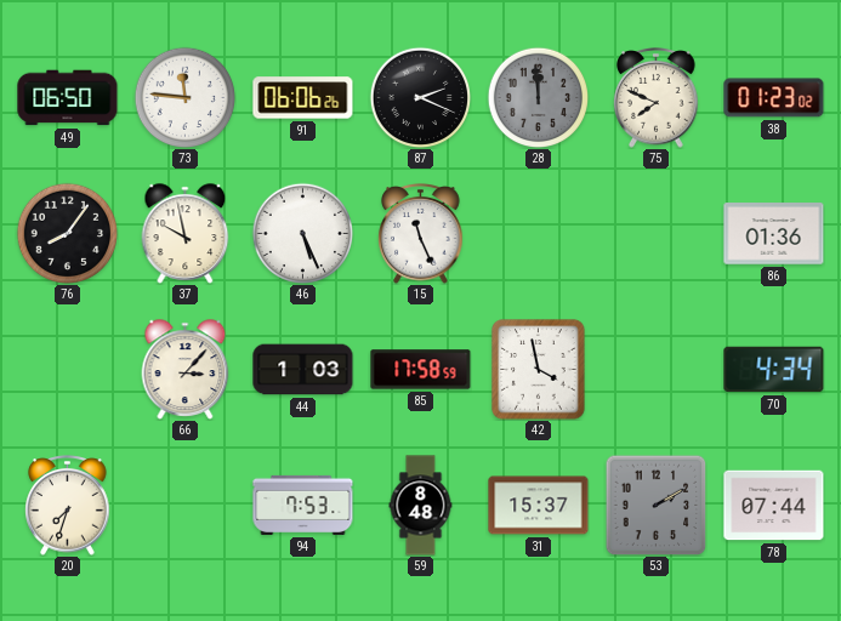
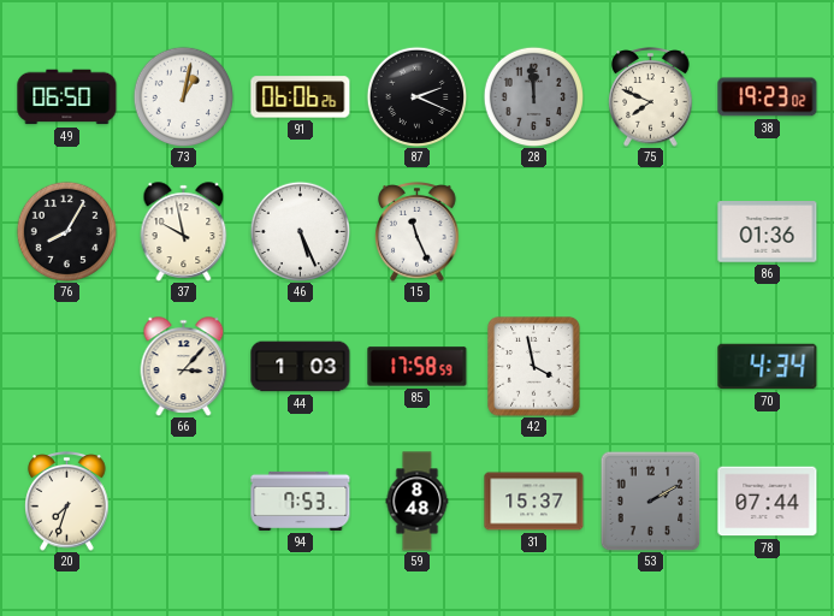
73: 11:46 -> 1:02
38: 01:23 -> 19:23
76: 8:06 -> 8:05
